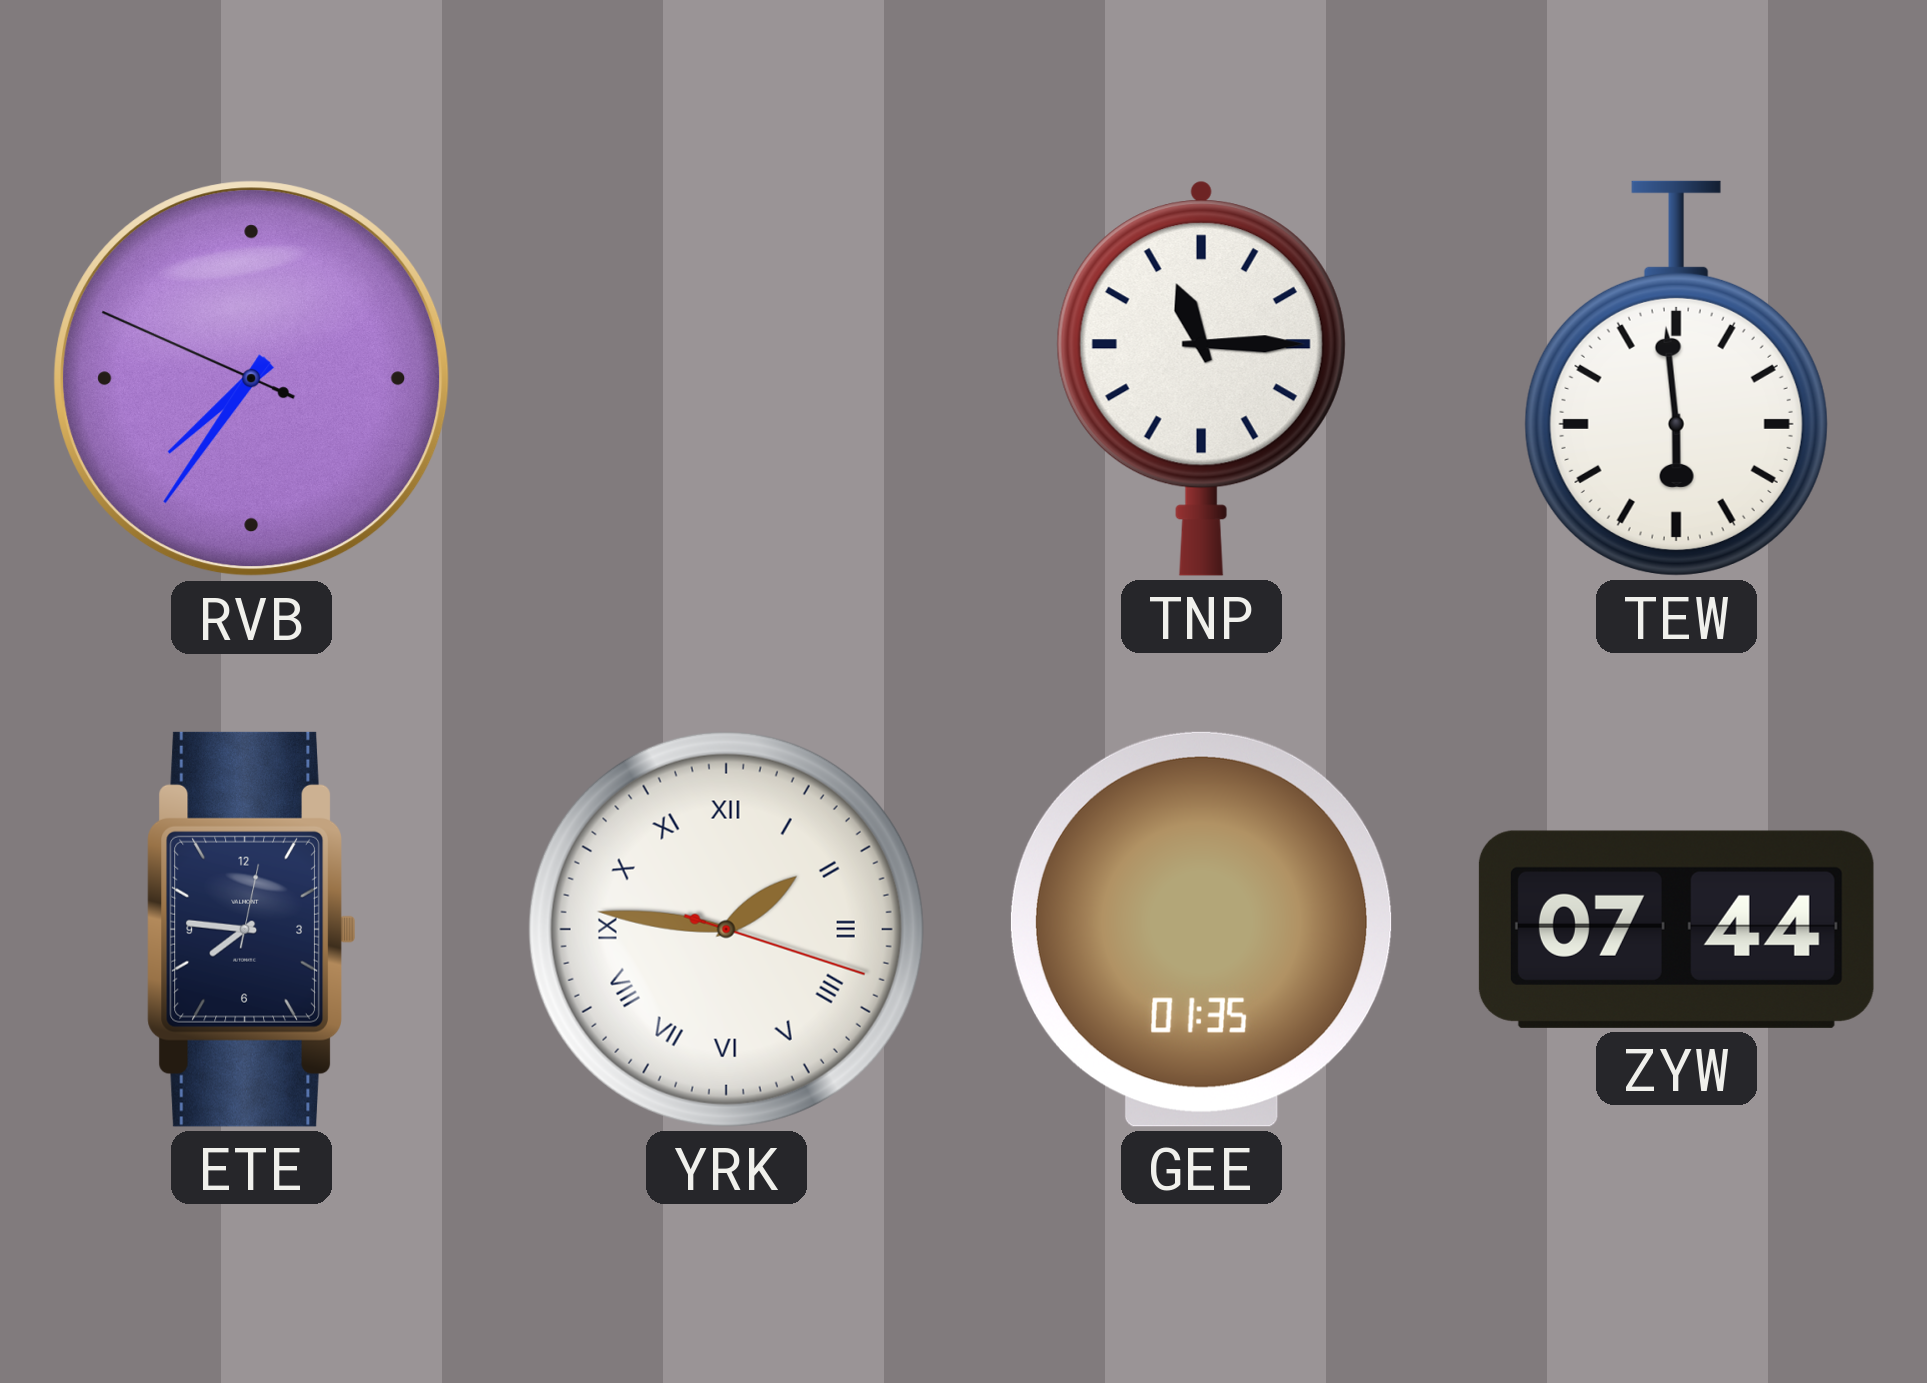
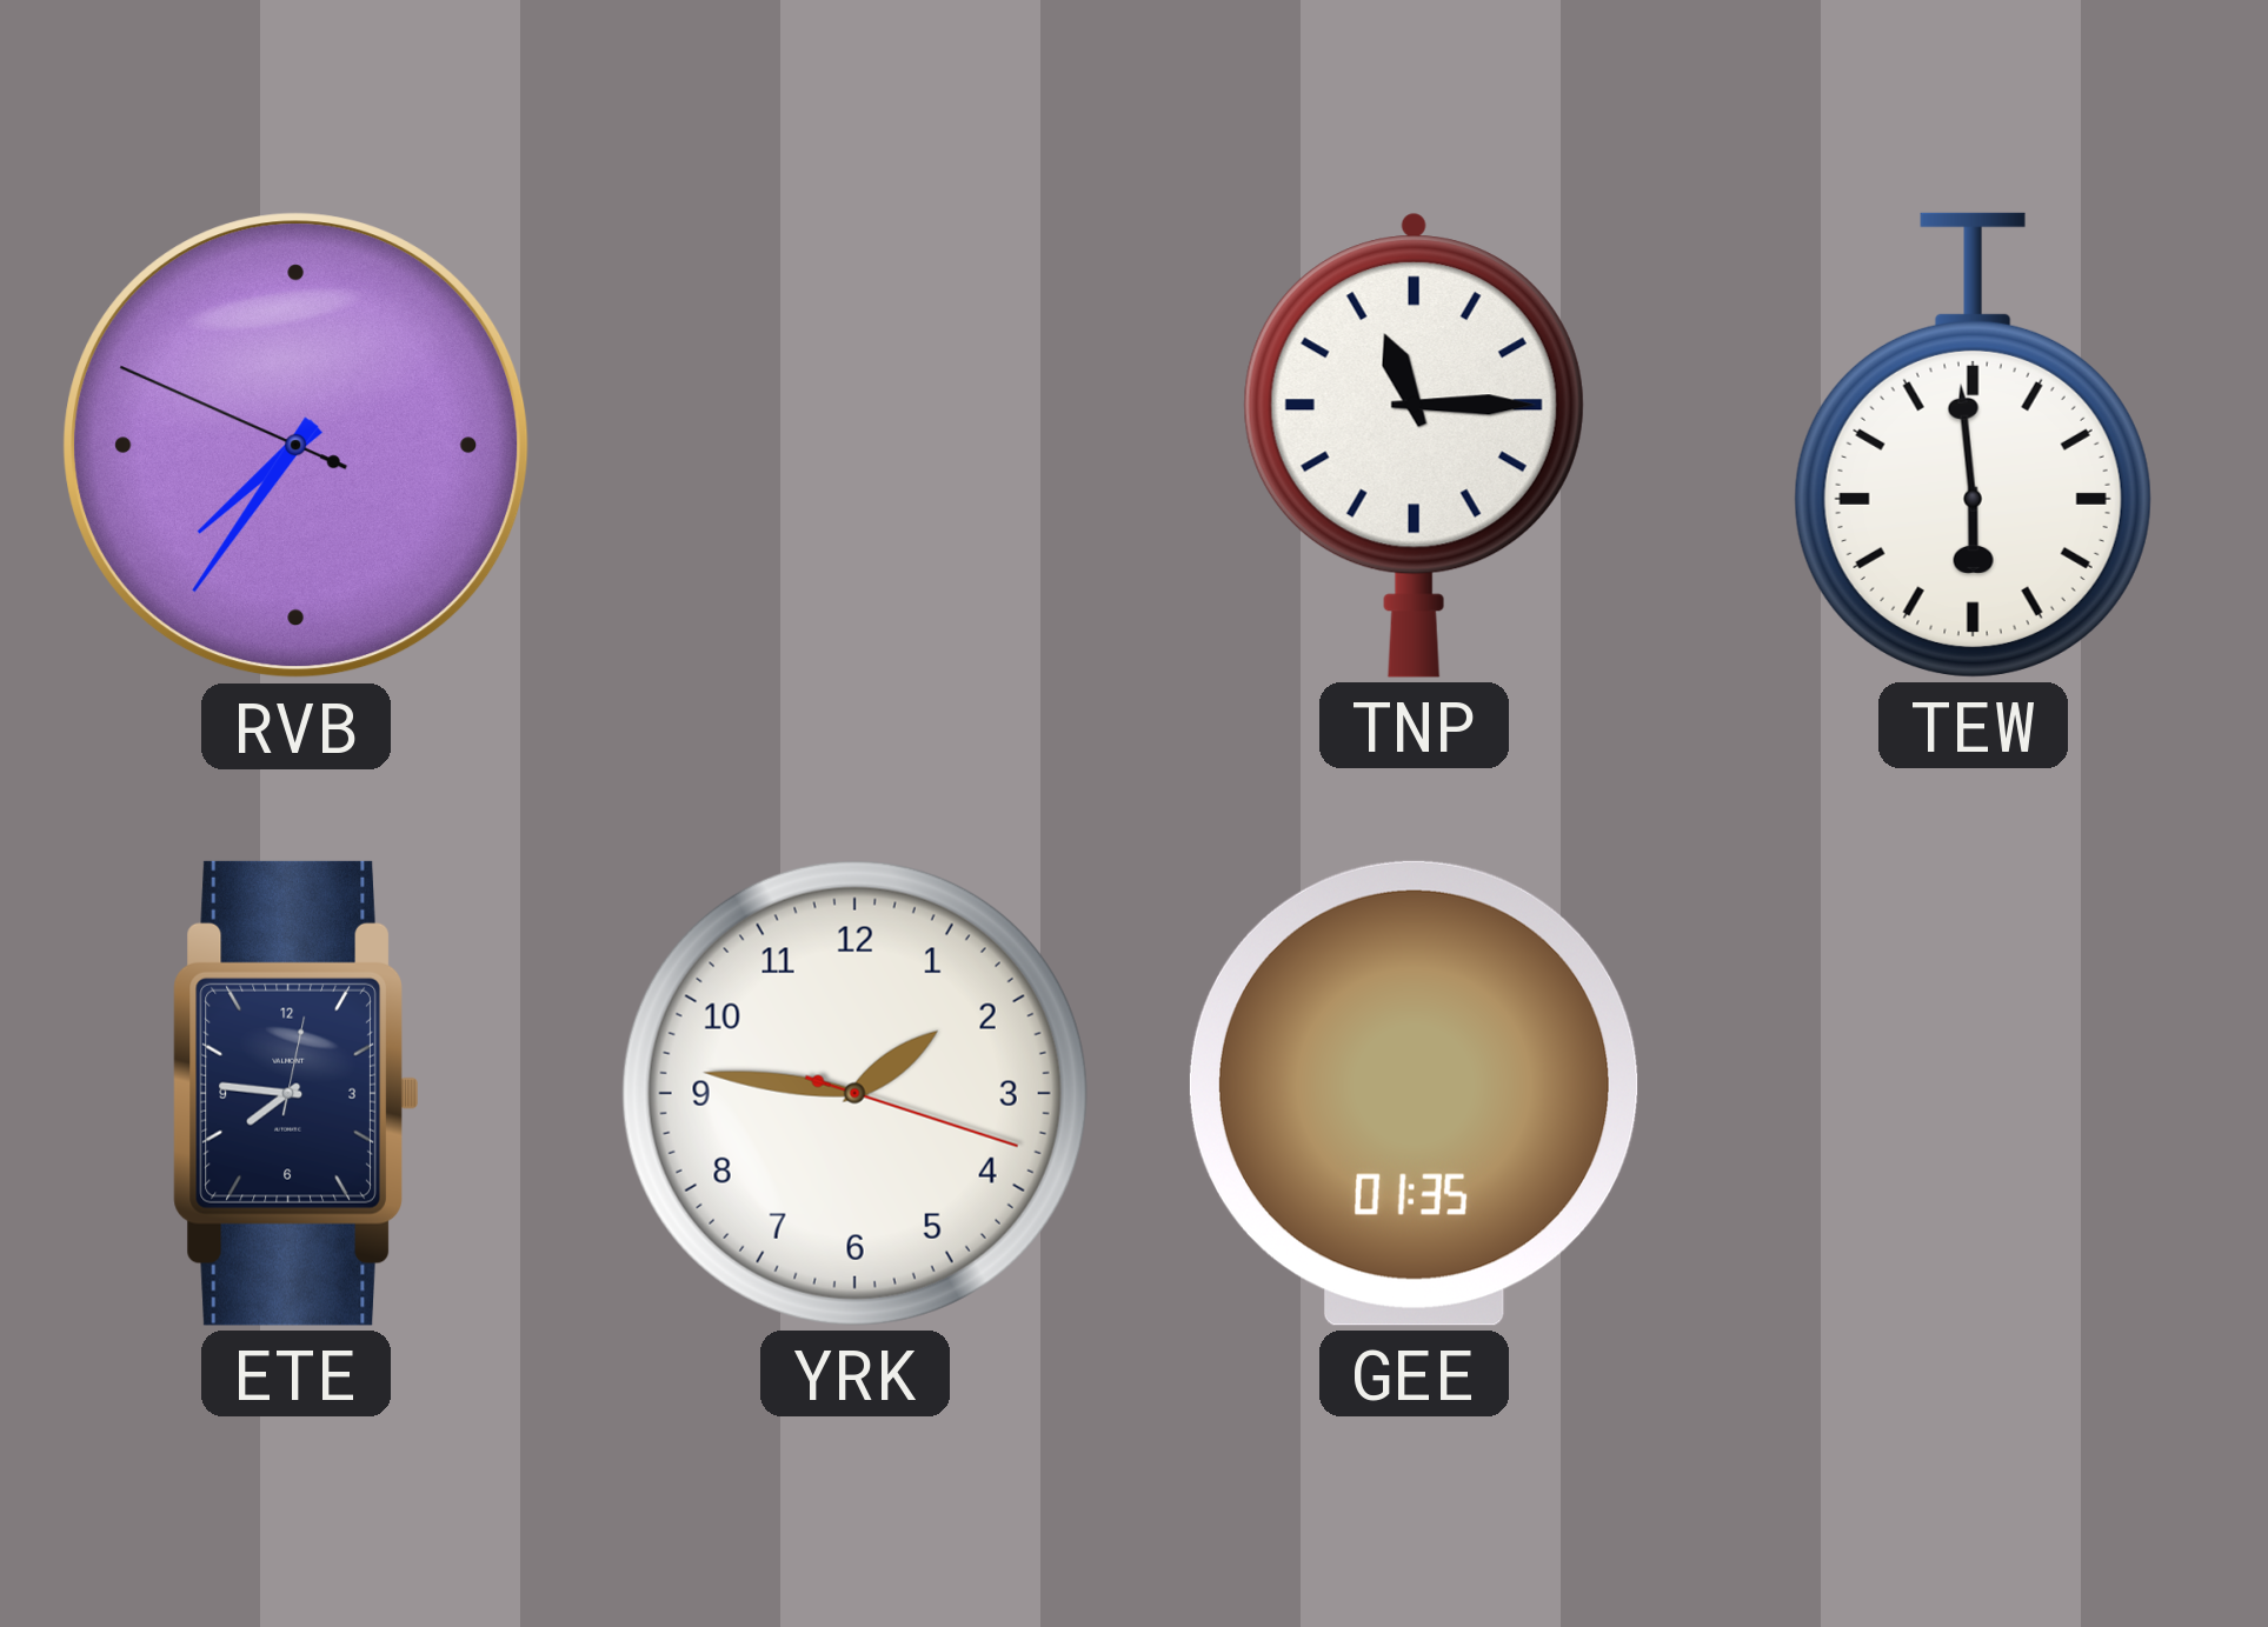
YRK numerals: Roman -> Arabic
ZYW: 07:44 -> none
